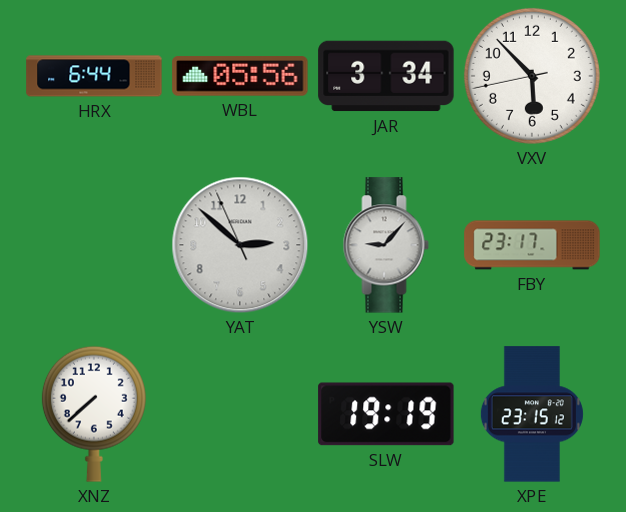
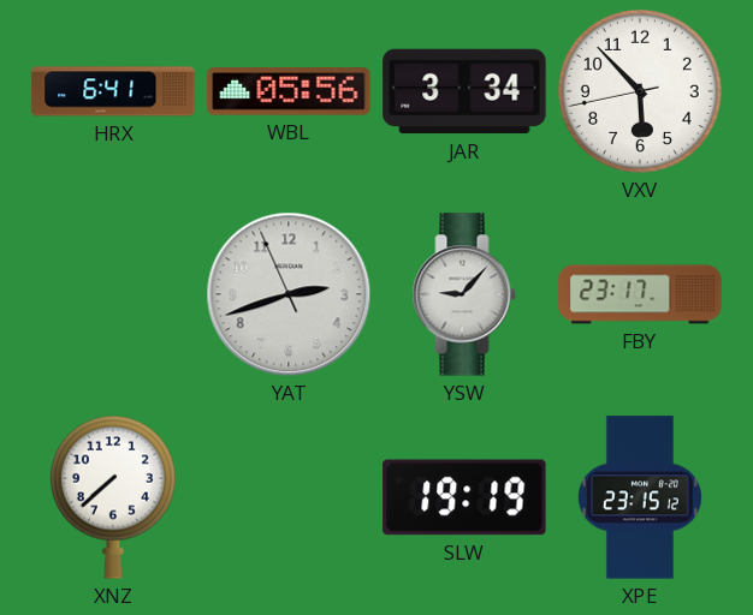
HRX: 6:44 -> 6:41
YAT: 2:51 -> 2:41
